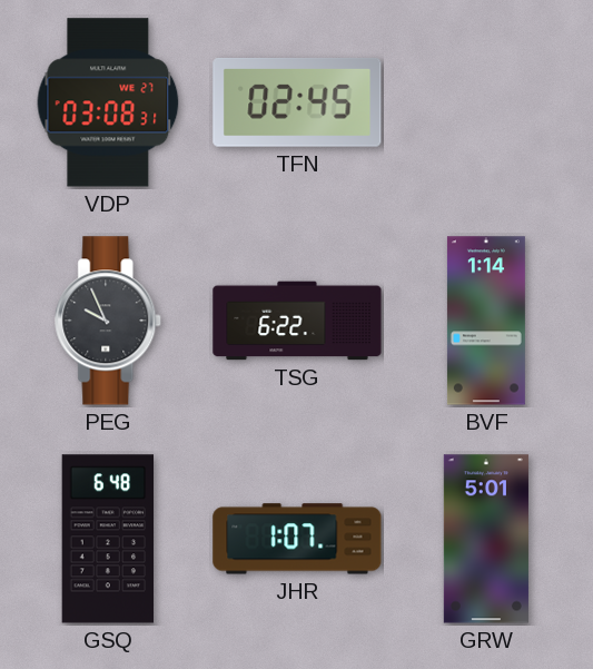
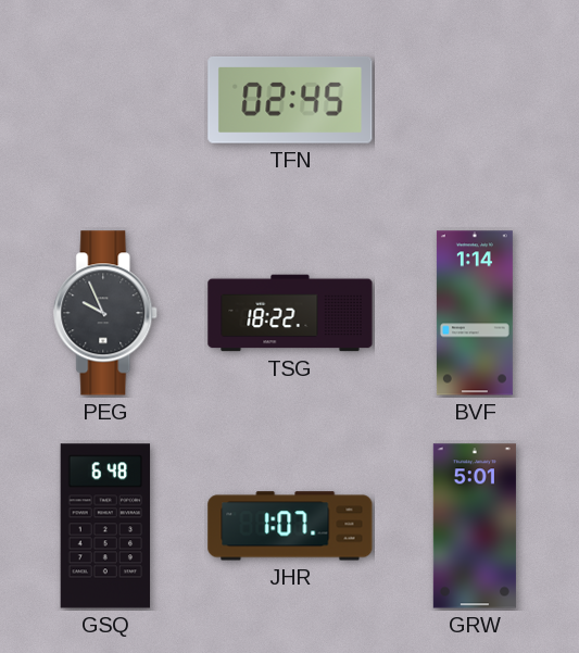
VDP: 03:08 -> none
TSG: 6:22 -> 18:22
